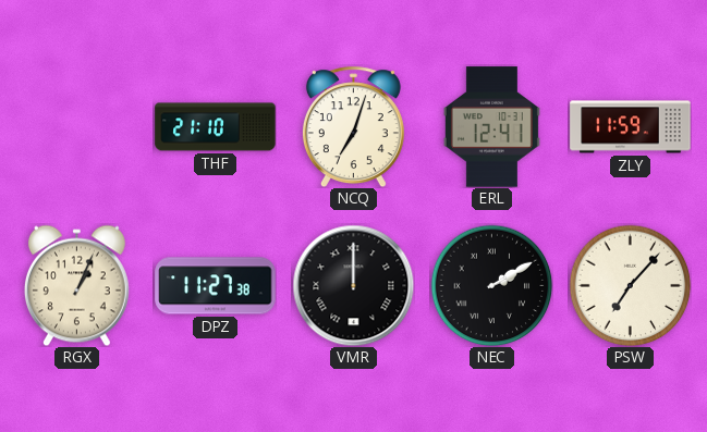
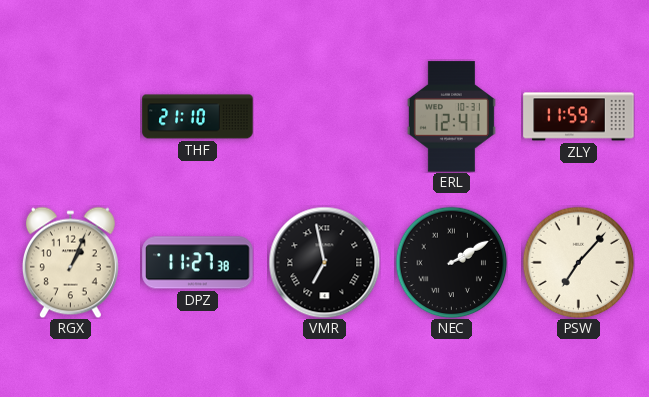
NCQ: 7:03 -> none
VMR: 12:00 -> 6:58
